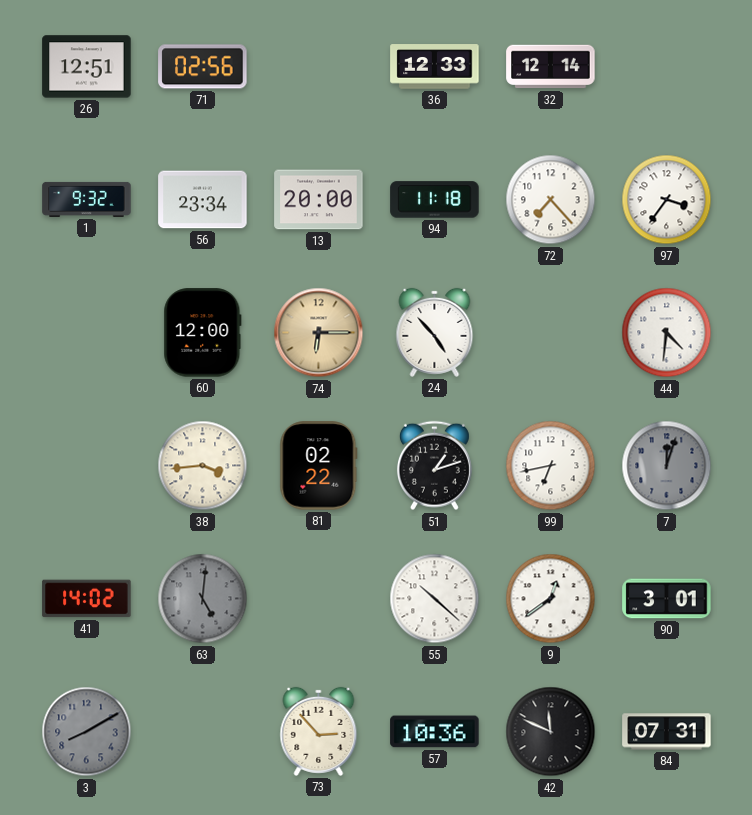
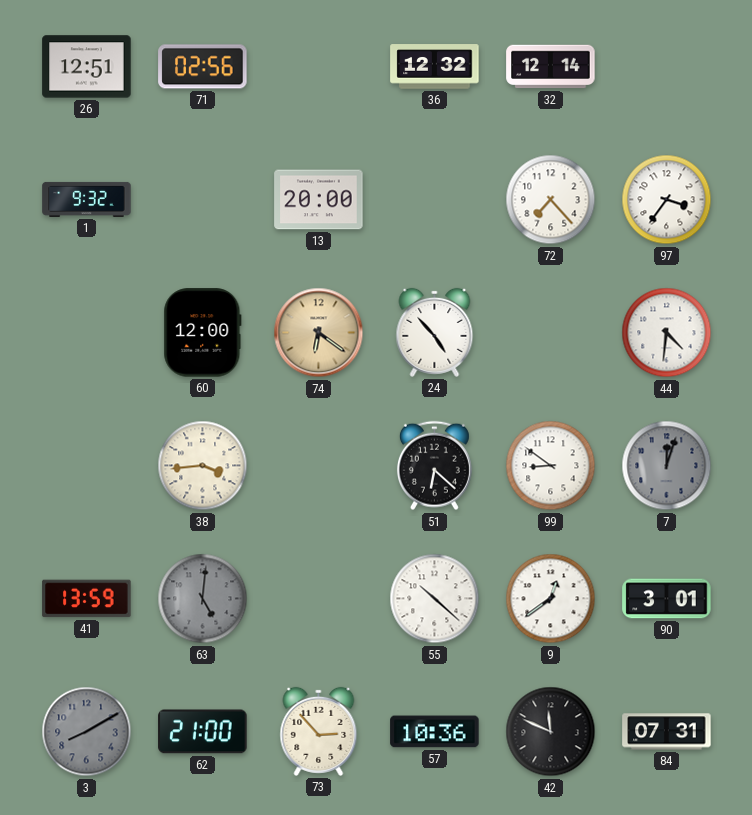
36: 12:33 -> 12:32
56: 23:34 -> none
94: 11:18 -> none
74: 6:15 -> 6:21
81: 02:22 -> none
51: 1:12 -> 6:22
99: 6:43 -> 8:51
41: 14:02 -> 13:59
62: none -> 21:00
